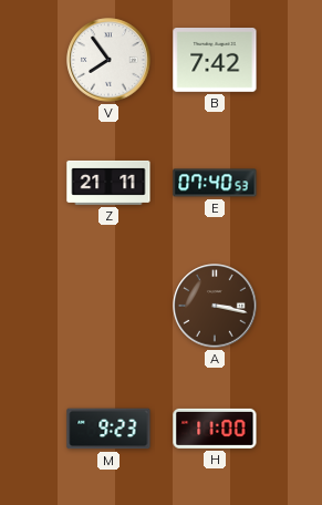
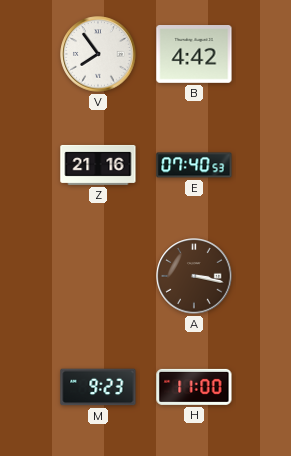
B: 7:42 -> 4:42
Z: 21:11 -> 21:16
